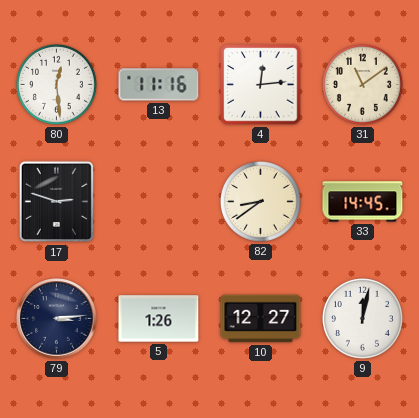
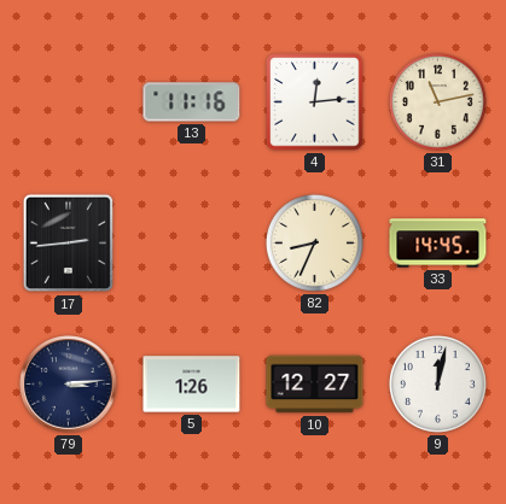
80: 12:29 -> none
31: 11:09 -> 11:13
17: 2:48 -> 2:44
82: 8:39 -> 8:34
